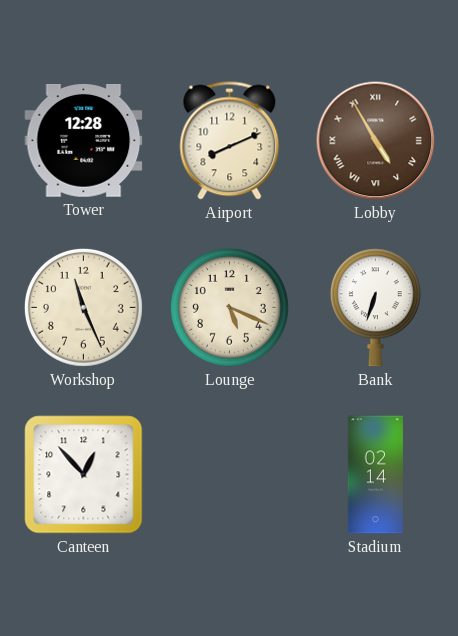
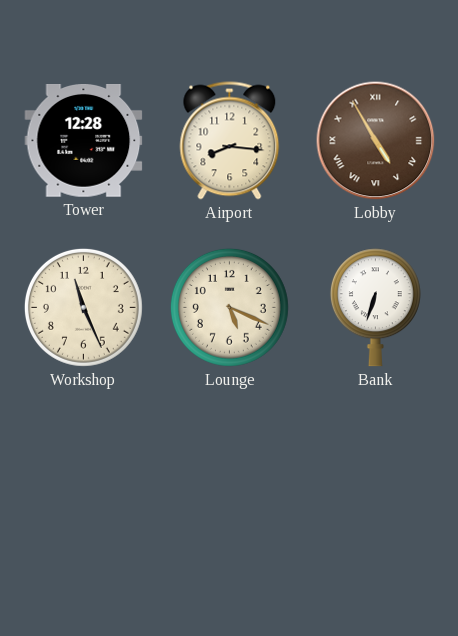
Airport: 8:11 -> 8:16
Canteen: 12:53 -> none
Stadium: 02:14 -> none
